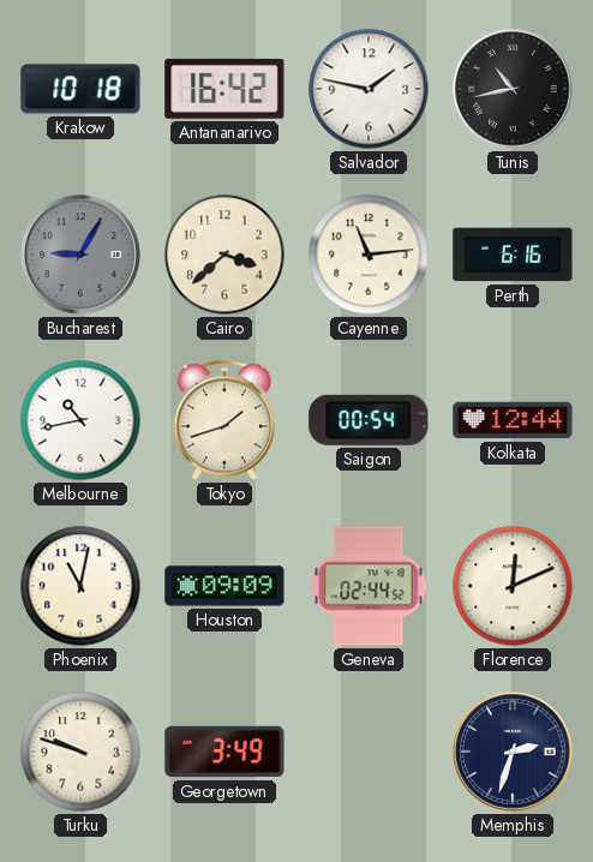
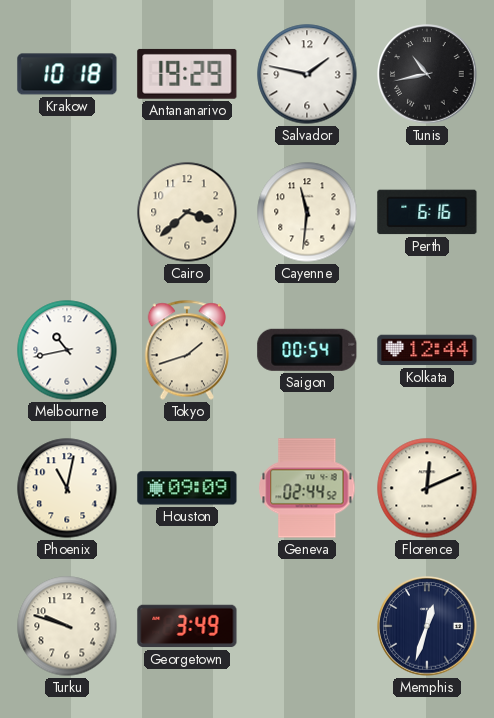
Antananarivo: 16:42 -> 19:29
Bucharest: 9:05 -> none
Cayenne: 11:14 -> 11:31
Memphis: 2:33 -> 12:33
